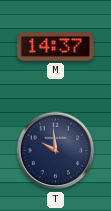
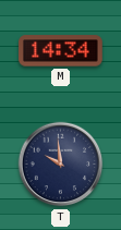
M: 14:37 -> 14:34
